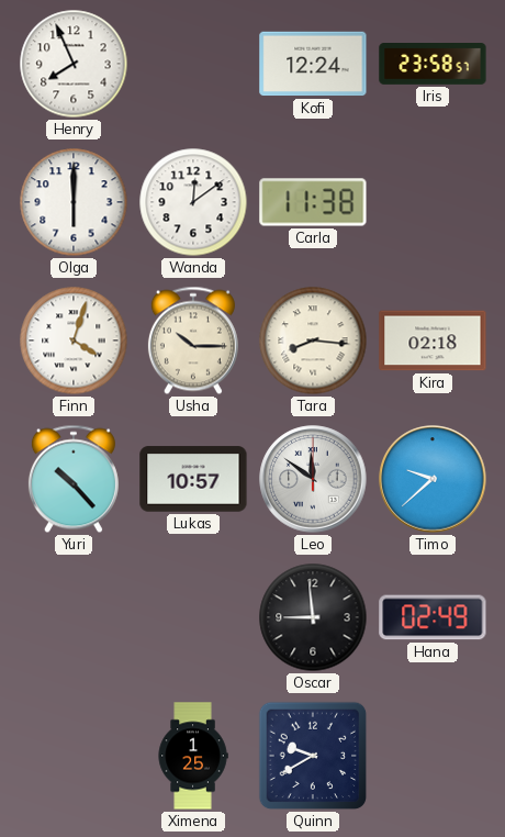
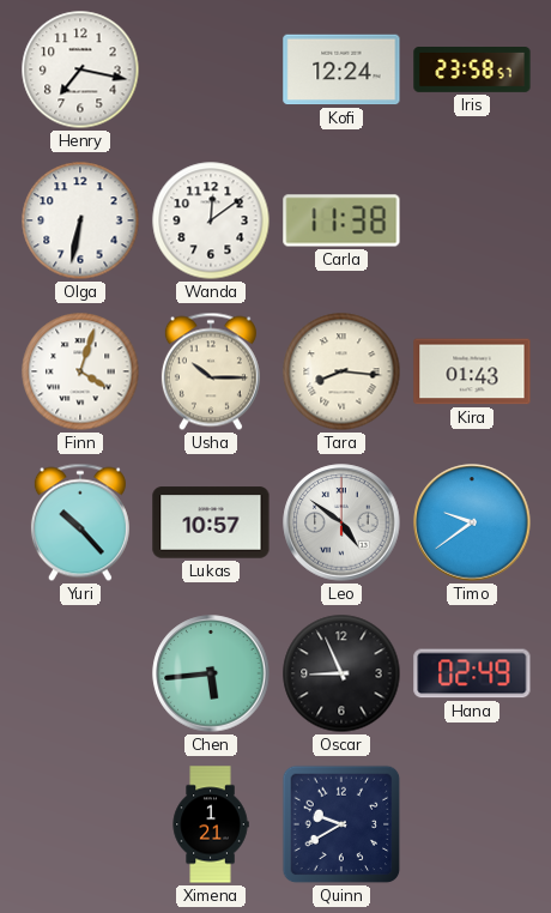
Henry: 7:56 -> 7:17
Olga: 6:00 -> 6:32
Kira: 02:18 -> 01:43
Leo: 11:51 -> 4:51
Timo: 9:38 -> 9:39
Chen: none -> 5:44
Oscar: 8:59 -> 8:56
Ximena: 1:25 -> 1:21
